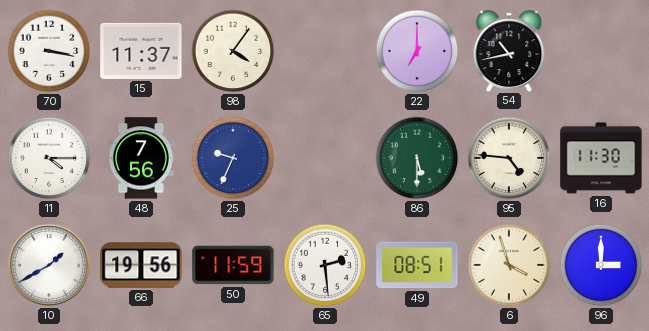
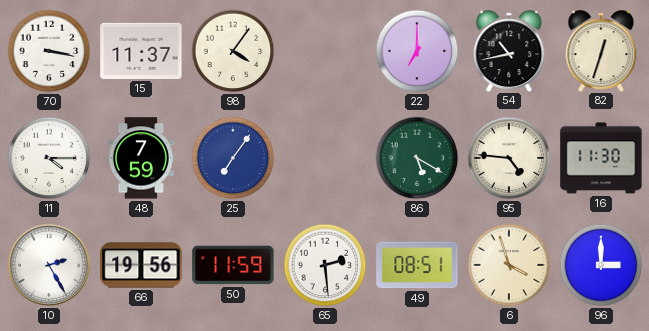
82: none -> 12:33
48: 7:56 -> 7:59
25: 9:34 -> 7:06
86: 5:30 -> 5:20
10: 1:40 -> 2:25
